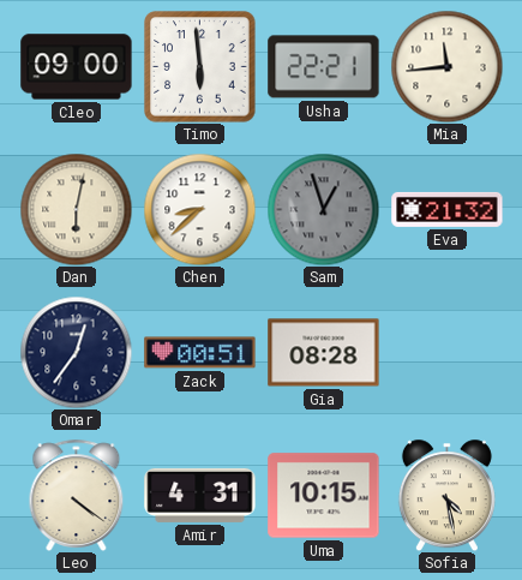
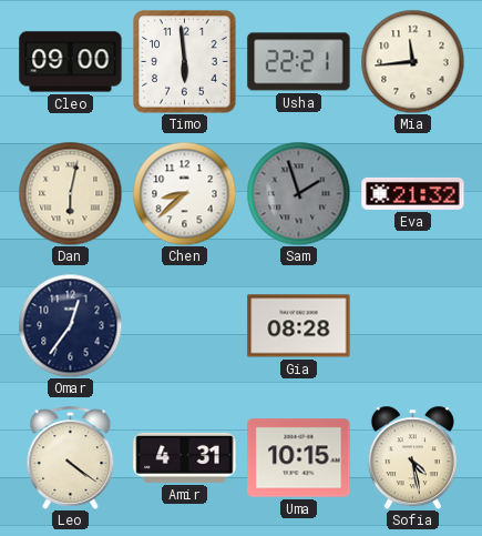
Sam: 12:57 -> 1:57
Zack: 00:51 -> none
